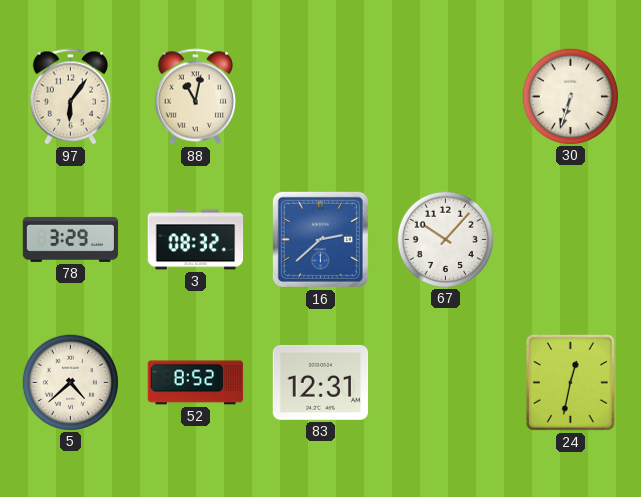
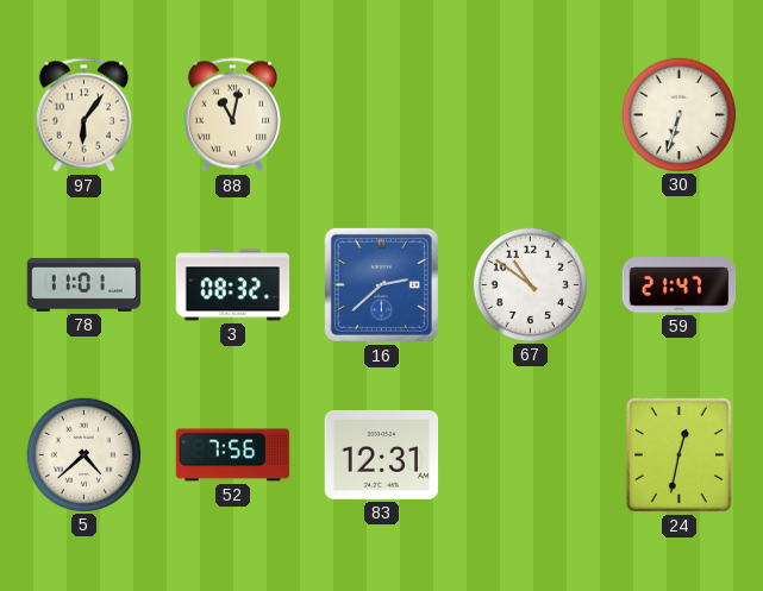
78: 3:29 -> 11:01
67: 10:07 -> 10:51
59: none -> 21:47
52: 8:52 -> 7:56
